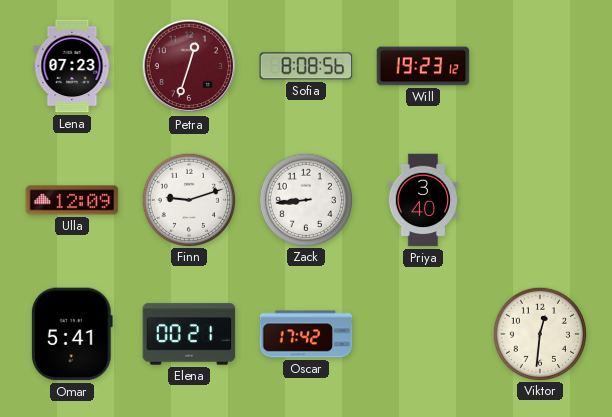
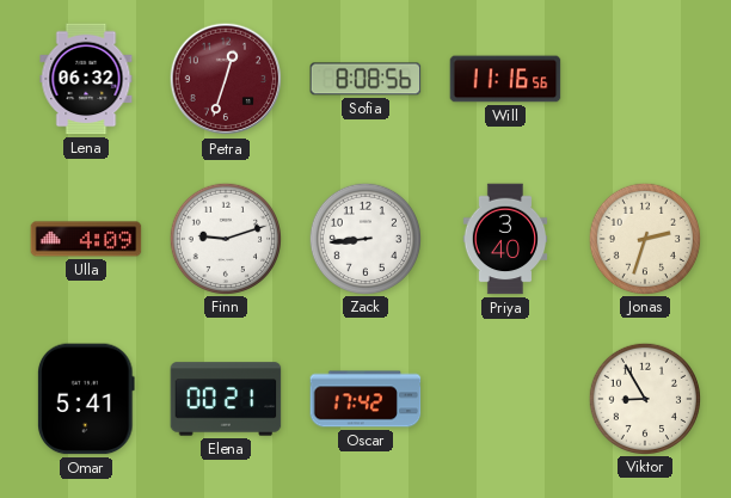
Lena: 07:23 -> 06:32
Will: 19:23 -> 11:16
Ulla: 12:09 -> 4:09
Jonas: none -> 2:33
Viktor: 12:31 -> 8:55
